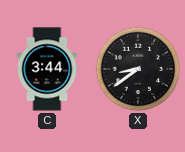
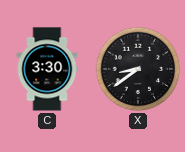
C: 3:44 -> 3:30
